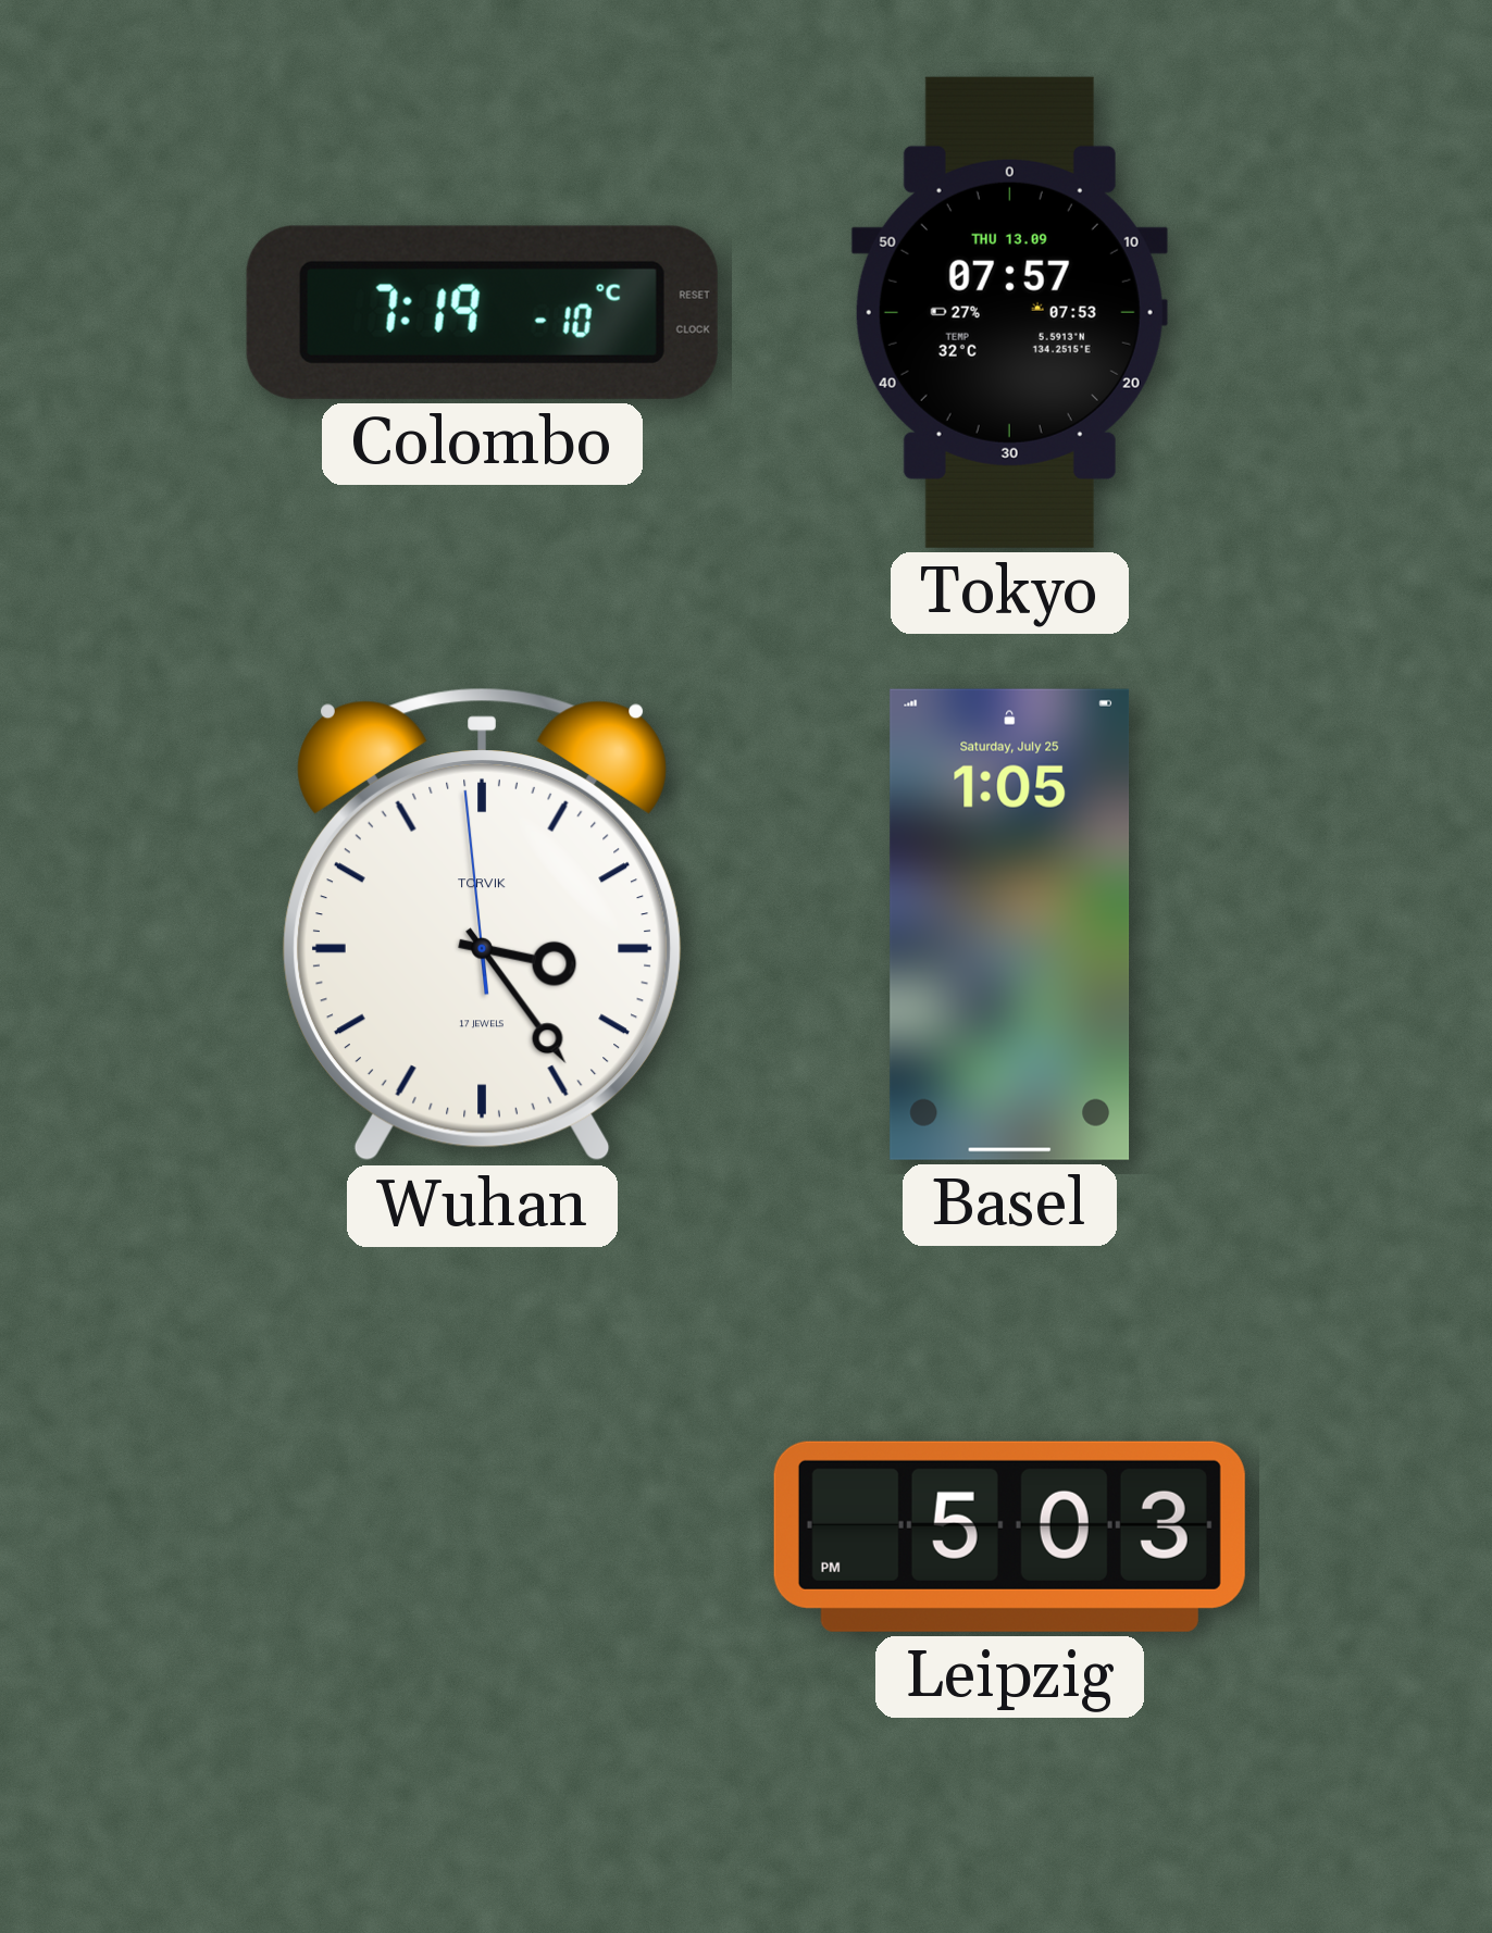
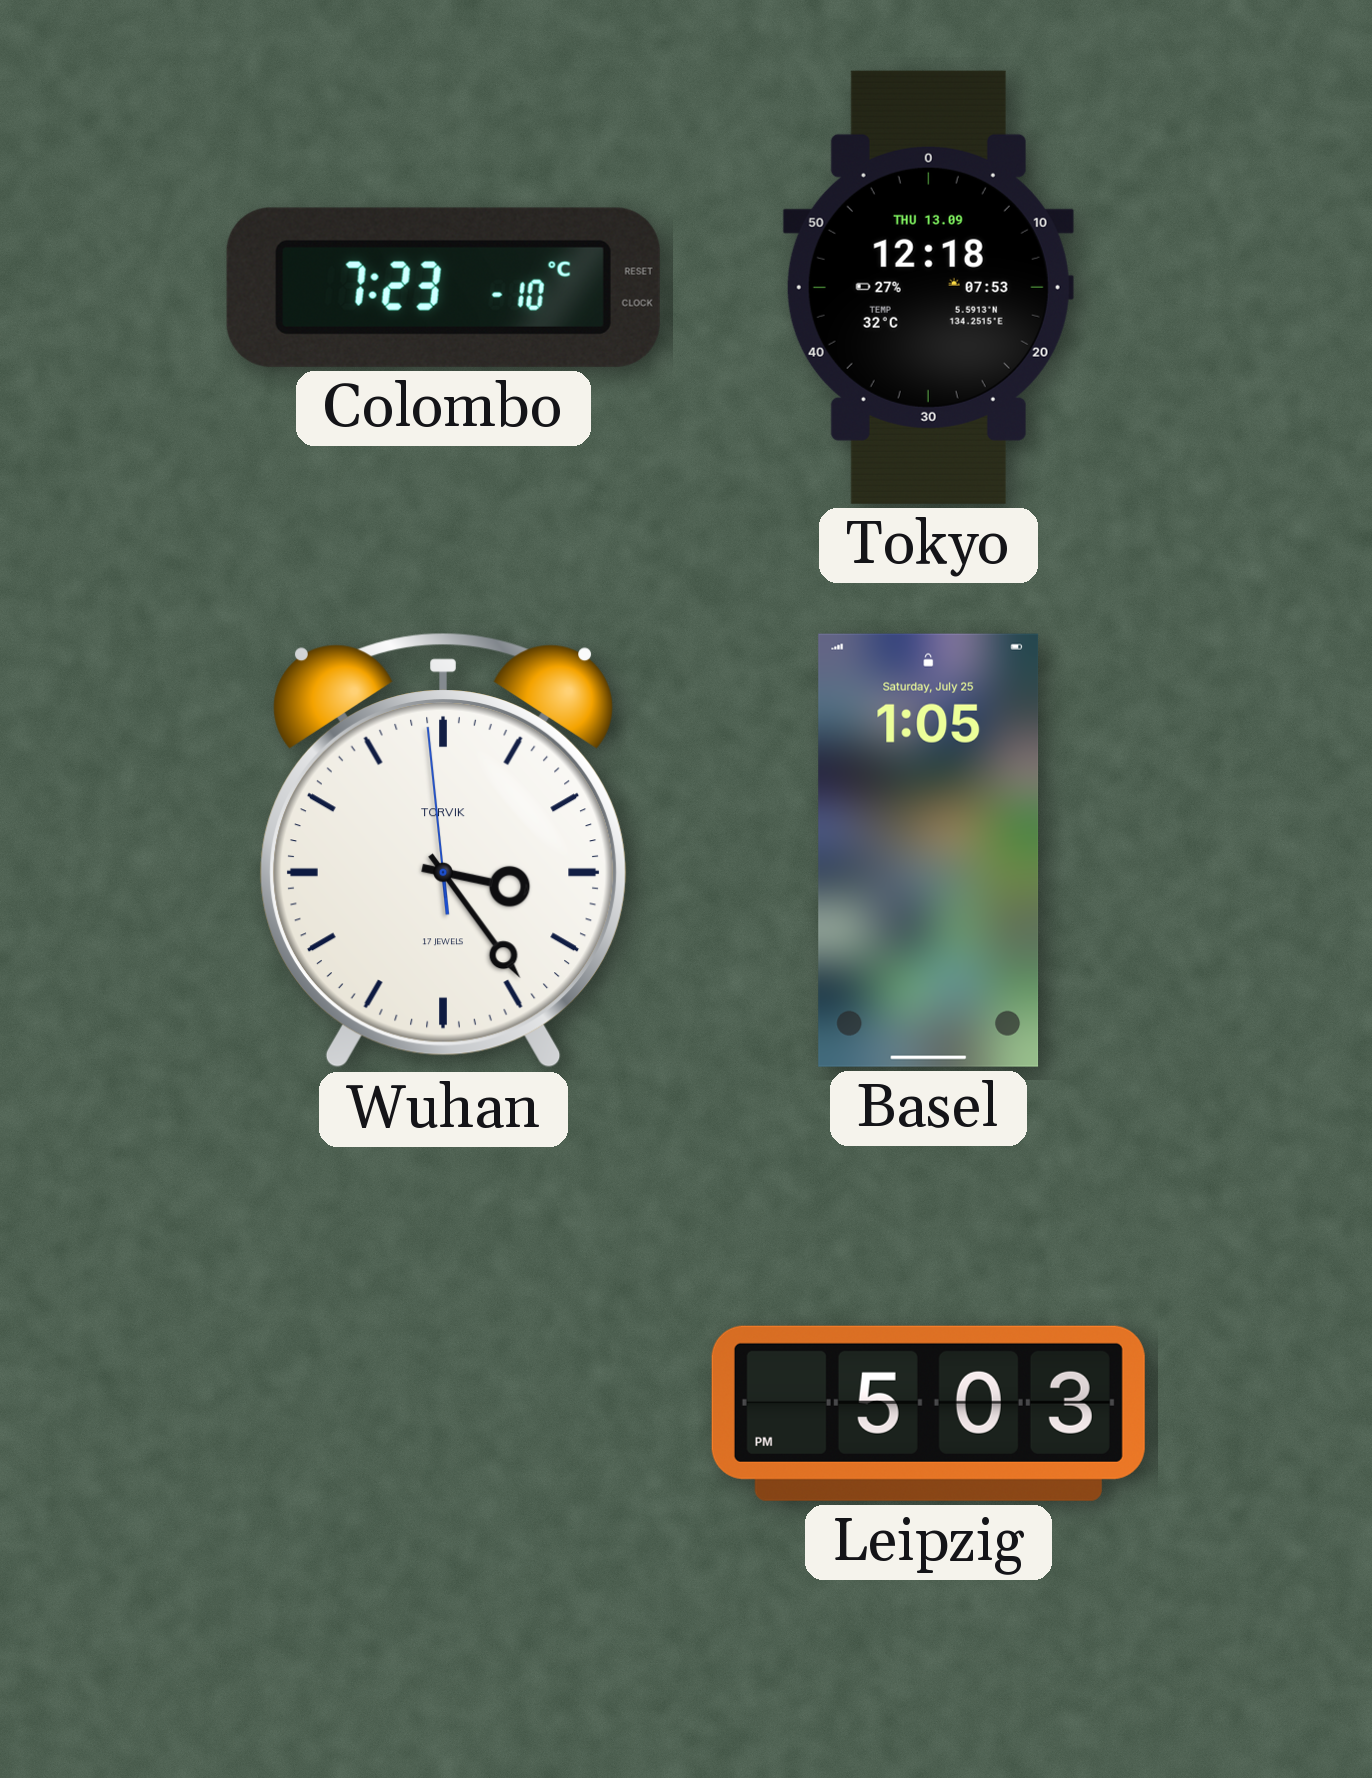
Colombo: 7:19 -> 7:23
Tokyo: 07:57 -> 12:18
